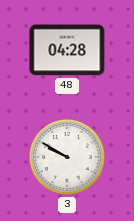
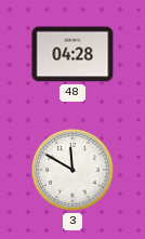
3: 9:50 -> 11:50
